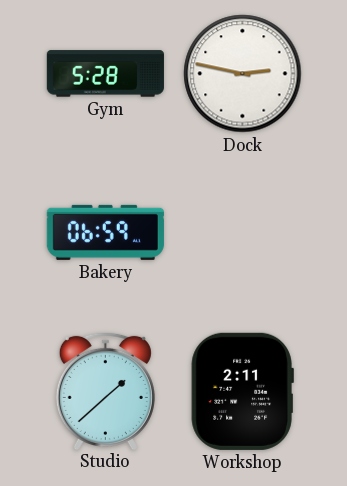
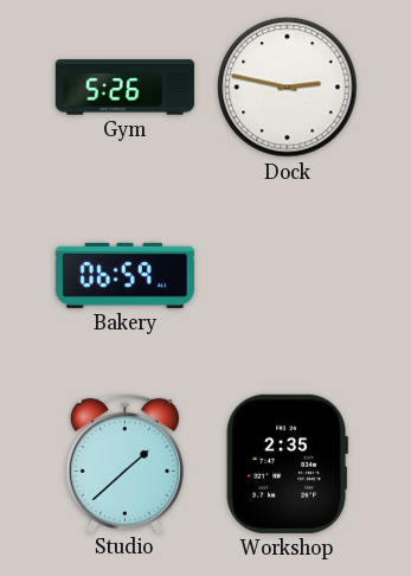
Gym: 5:28 -> 5:26
Workshop: 2:11 -> 2:35
